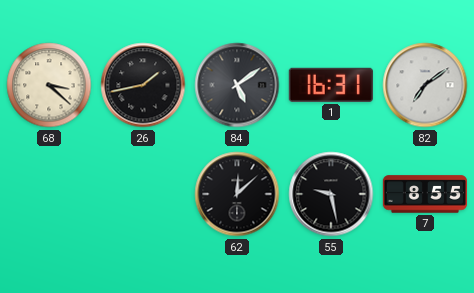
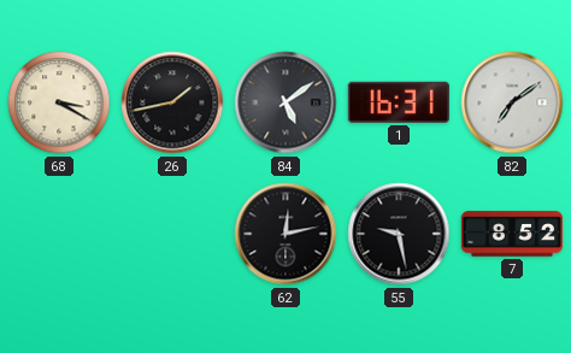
68: 3:22 -> 3:20
62: 12:08 -> 12:13
7: 8:55 -> 8:52
